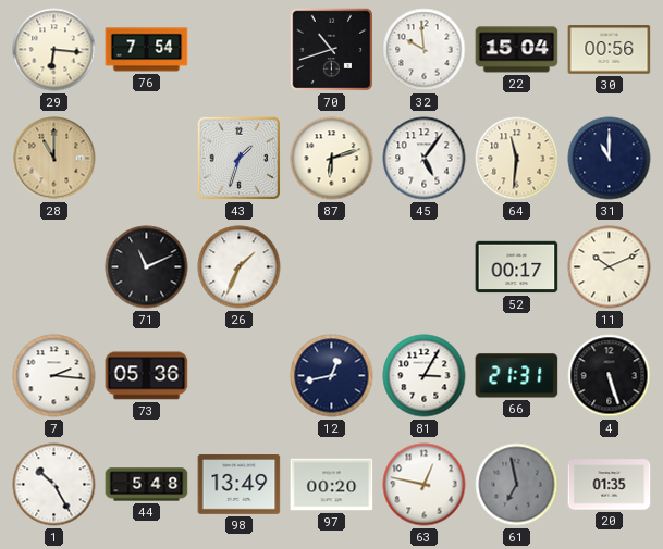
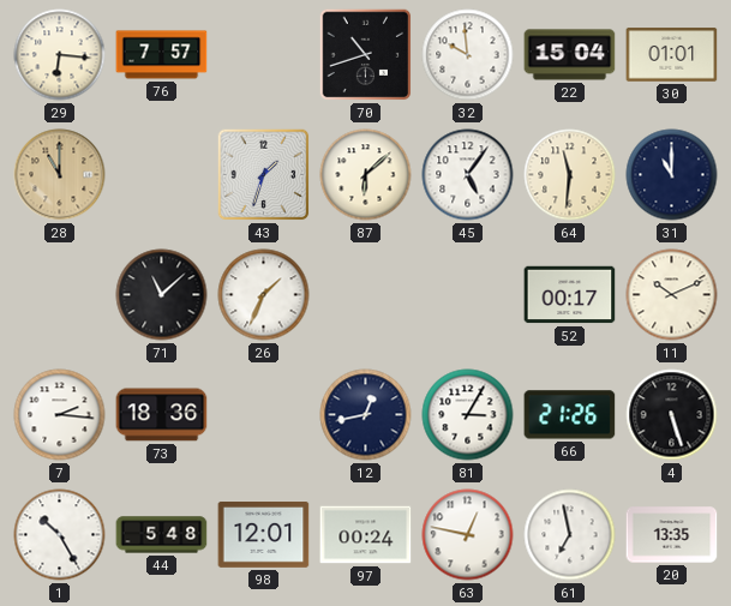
76: 7:54 -> 7:57
30: 00:56 -> 01:01
87: 6:12 -> 6:08
71: 11:11 -> 11:08
73: 05:36 -> 18:36
66: 21:31 -> 21:26
98: 13:49 -> 12:01
97: 00:20 -> 00:24
61 dial: grey -> white
20: 01:35 -> 13:35
